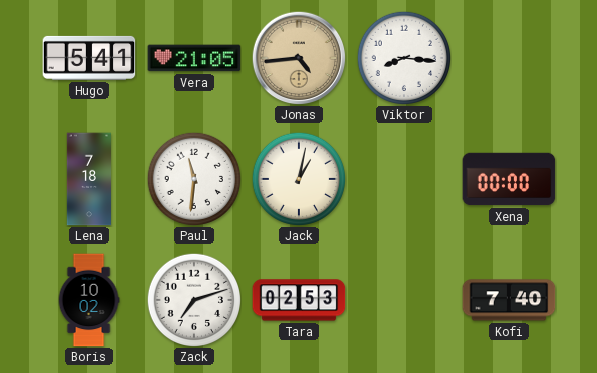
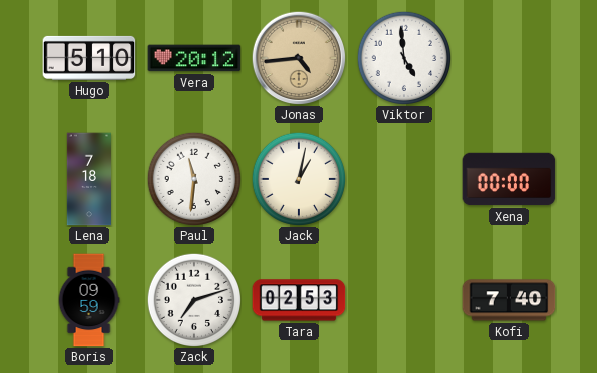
Hugo: 5:41 -> 5:10
Vera: 21:05 -> 20:12
Viktor: 8:16 -> 4:59
Boris: 10:02 -> 09:59
